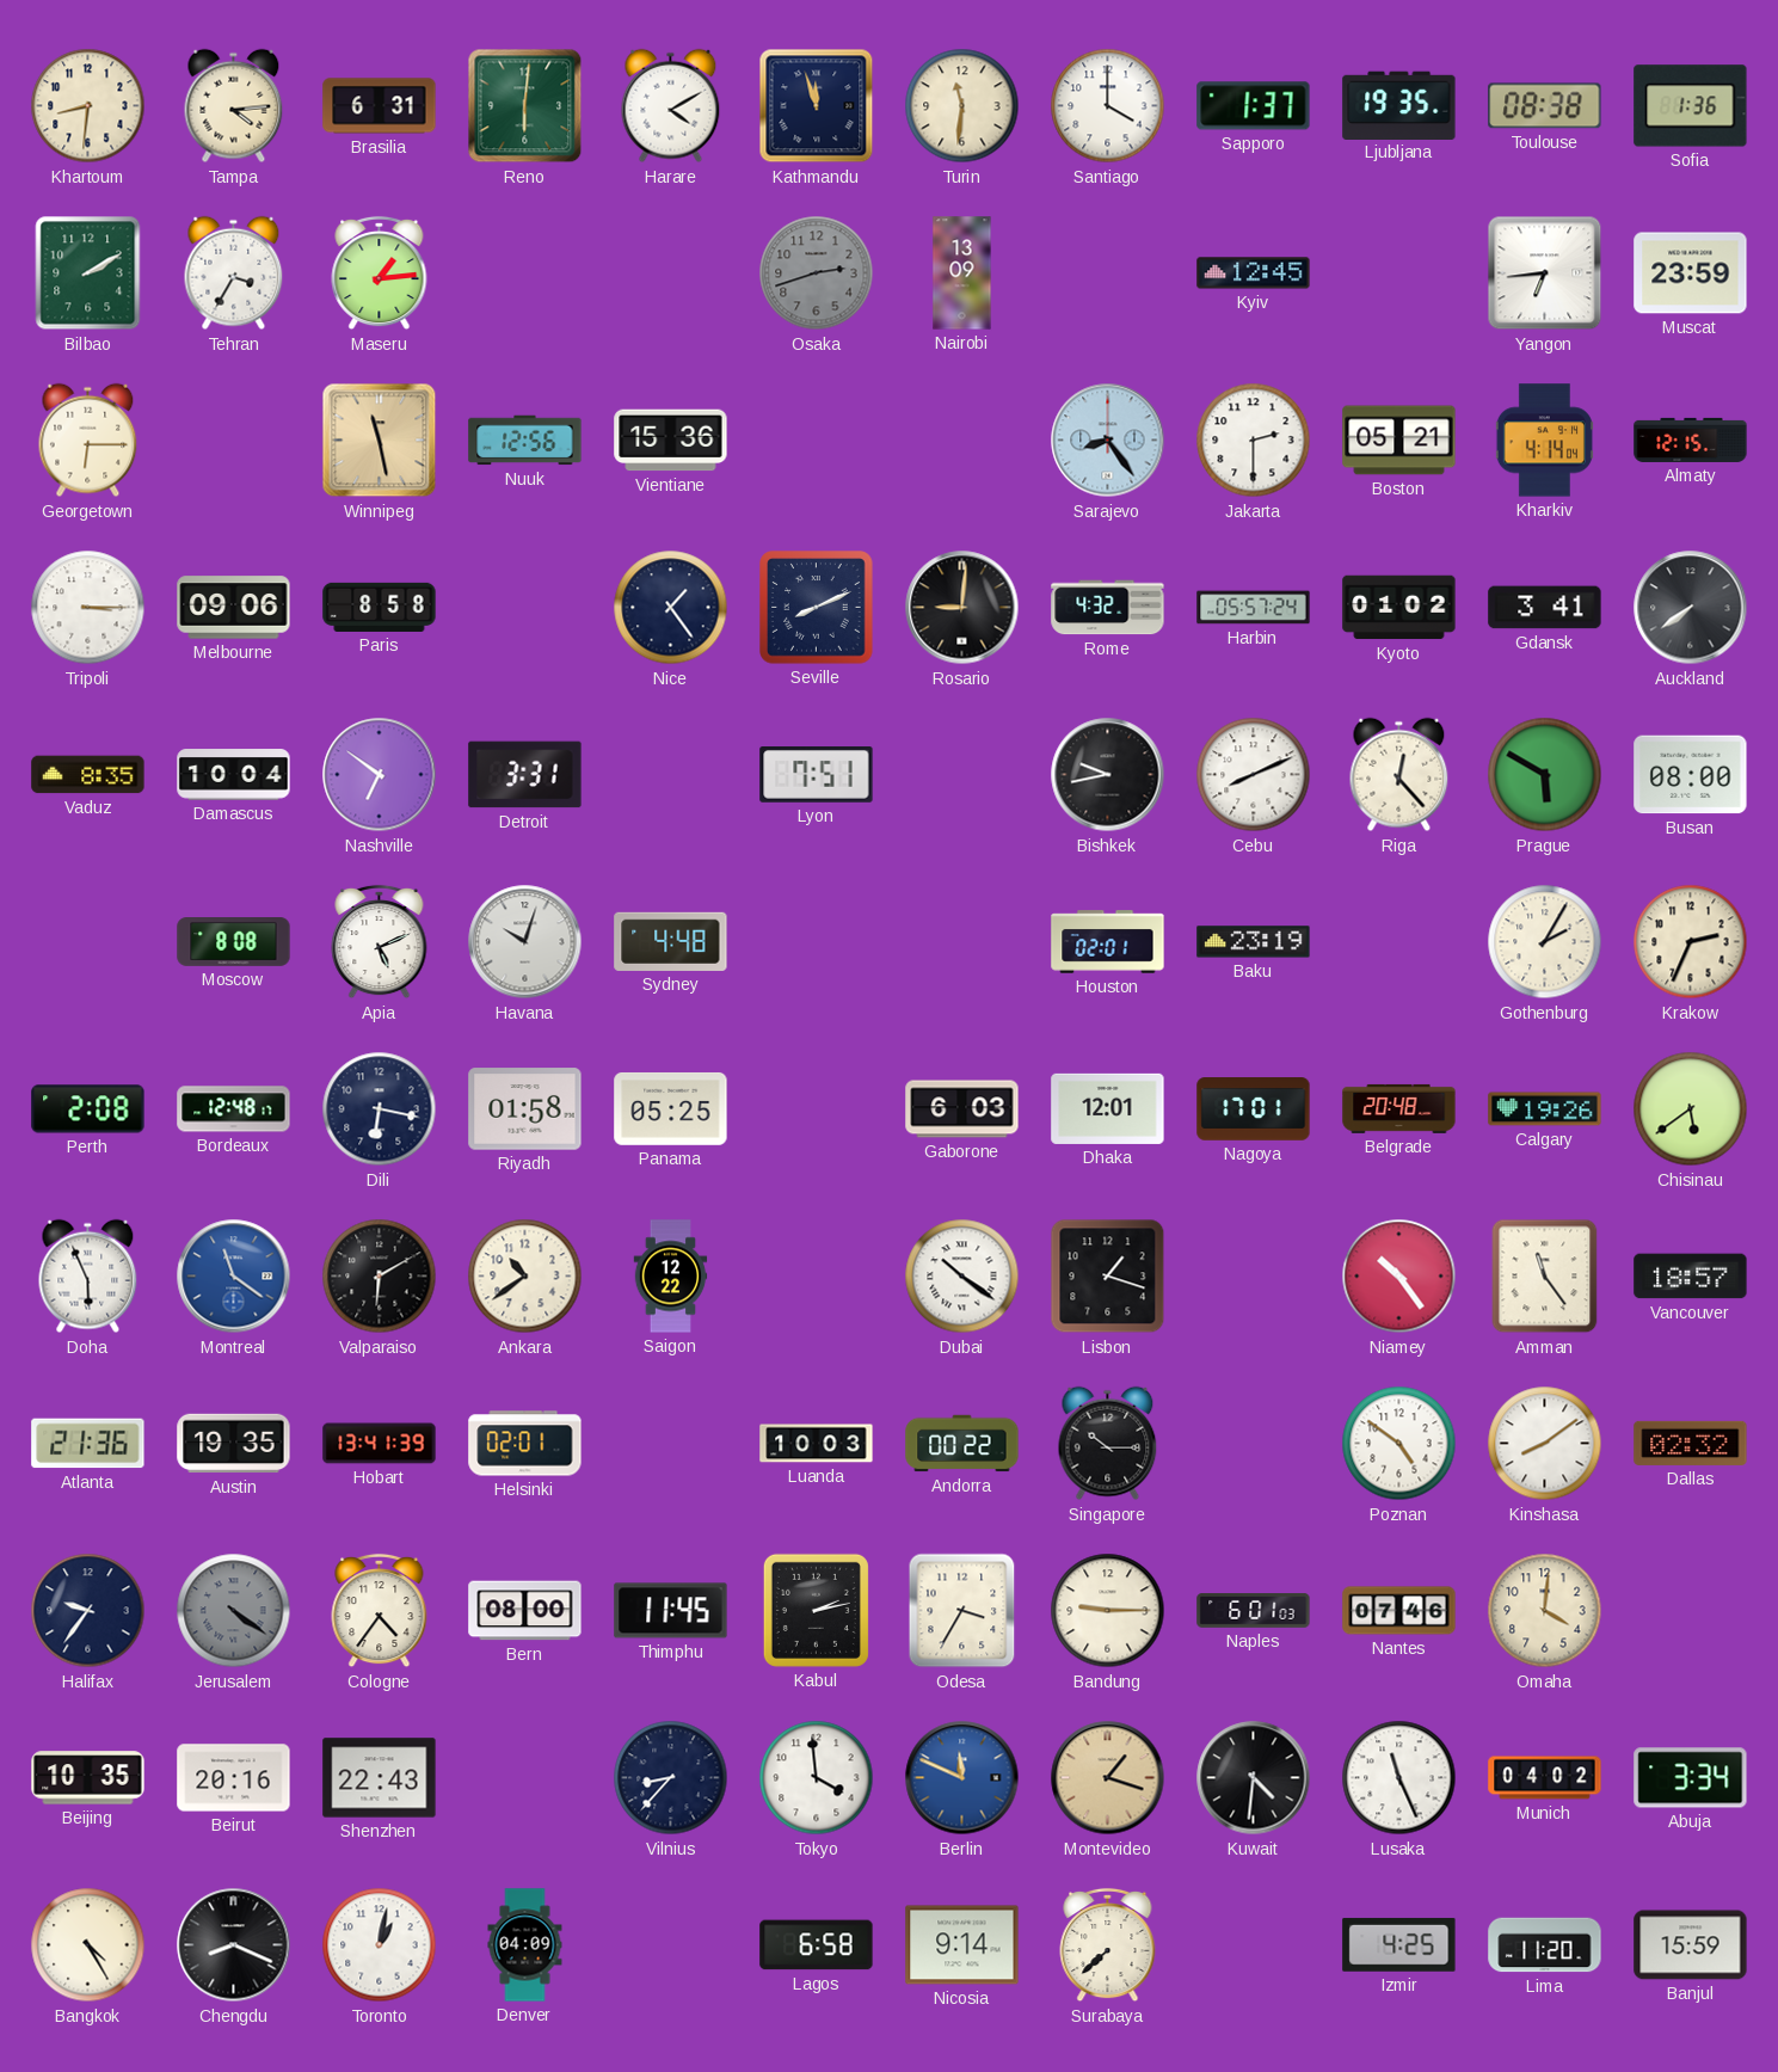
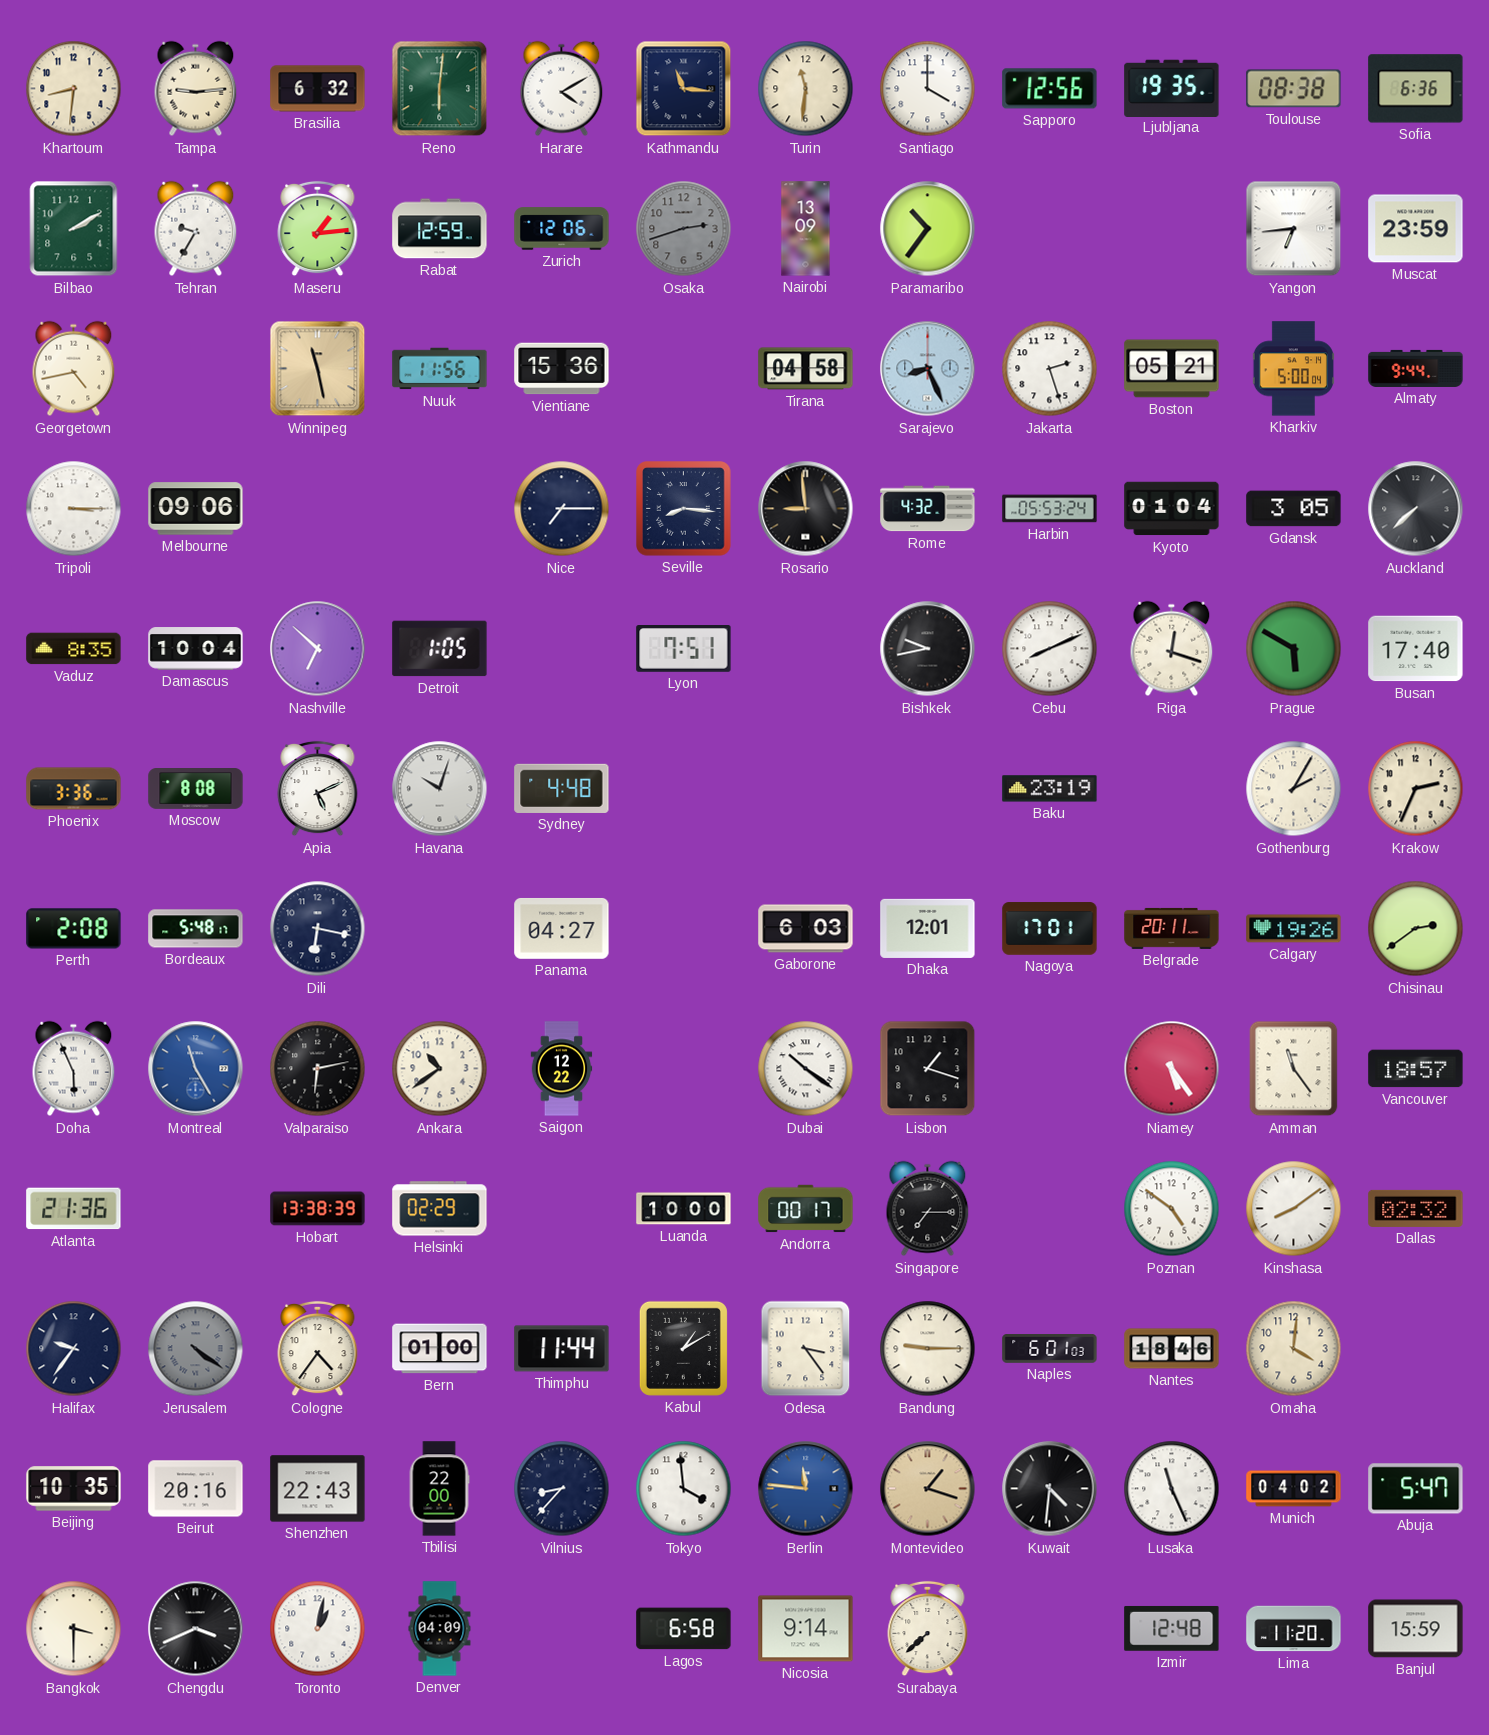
Tampa: 4:14 -> 9:14
Brasilia: 6:31 -> 6:32
Kathmandu: 11:57 -> 11:16
Sapporo: 1:37 -> 12:56
Sofia: 1:36 -> 6:36
Tehran: 3:35 -> 9:35
Rabat: none -> 12:59
Zurich: none -> 12:06
Paramaribo: none -> 10:36
Kyiv: 12:45 -> none
Georgetown: 6:15 -> 4:43
Nuuk: 12:56 -> 11:56
Tirana: none -> 04:58
Sarajevo: 8:24 -> 8:26
Jakarta: 2:30 -> 2:27
Kharkiv: 4:14 -> 5:00
Almaty: 12:15 -> 9:44
Paris: 8:58 -> none
Nice: 1:24 -> 7:15
Seville: 8:11 -> 8:16
Rosario: 9:01 -> 8:59
Harbin: 05:57 -> 05:53
Kyoto: 01:02 -> 01:04
Gdansk: 3:41 -> 3:05
Auckland: 7:39 -> 7:38
Nashville: 6:51 -> 6:52
Detroit: 3:31 -> 1:05
Riga: 12:23 -> 12:18
Busan: 08:00 -> 17:40
Phoenix: none -> 3:36
Houston: 02:01 -> none
Bordeaux: 12:48 -> 5:48
Riyadh: 01:58 -> none
Panama: 05:25 -> 04:27
Belgrade: 20:48 -> 20:11
Chisinau: 5:39 -> 2:39
Montreal: 11:21 -> 11:25
Valparaiso: 6:10 -> 6:13
Niamey: 10:24 -> 5:24
Austin: 19:35 -> none
Hobart: 13:41 -> 13:38
Helsinki: 02:01 -> 02:29
Luanda: 10:03 -> 10:00
Andorra: 00:22 -> 00:17
Singapore: 10:15 -> 7:15
Bern: 08:00 -> 01:00
Thimphu: 11:45 -> 11:44
Kabul: 2:13 -> 1:10
Odesa: 3:35 -> 3:24
Nantes: 07:46 -> 18:46
Tbilisi: none -> 22:00
Berlin: 11:49 -> 11:46
Abuja: 3:34 -> 5:47
Bangkok: 4:25 -> 3:30
Chengdu: 8:19 -> 3:41
Izmir: 4:25 -> 12:48
